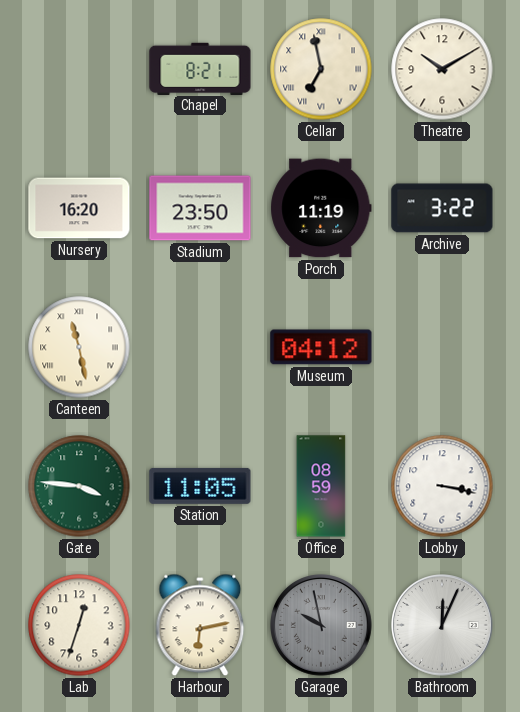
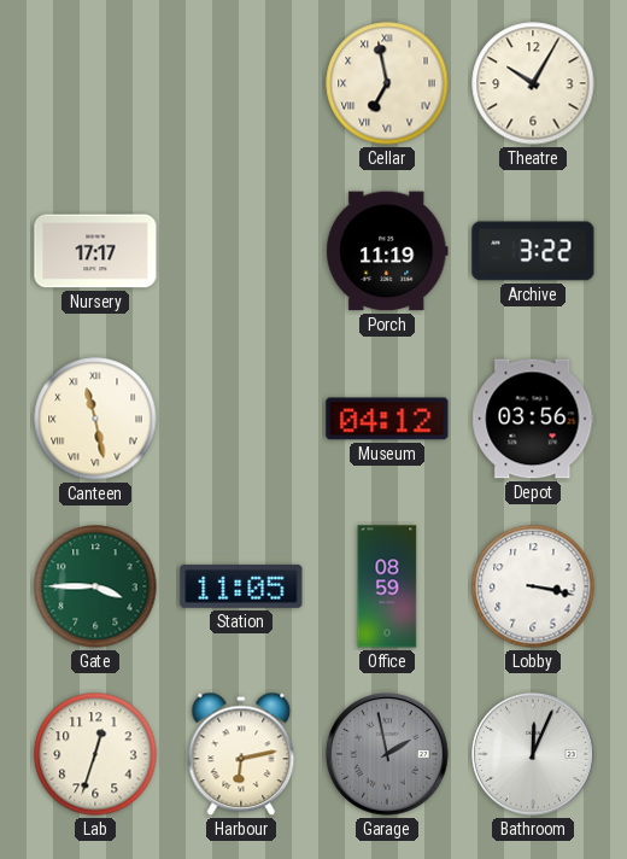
Chapel: 8:21 -> none
Theatre: 10:10 -> 10:05
Nursery: 16:20 -> 17:17
Stadium: 23:50 -> none
Depot: none -> 03:56
Gate: 3:46 -> 3:45
Garage: 9:58 -> 1:58
